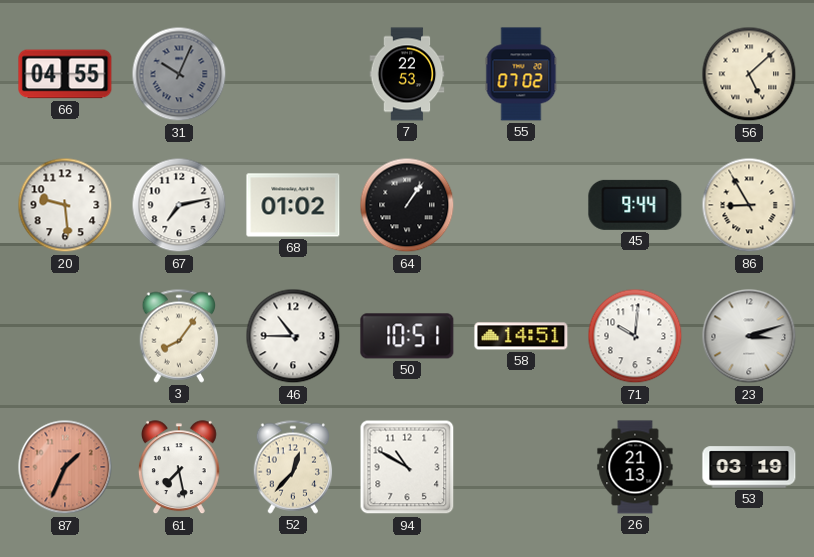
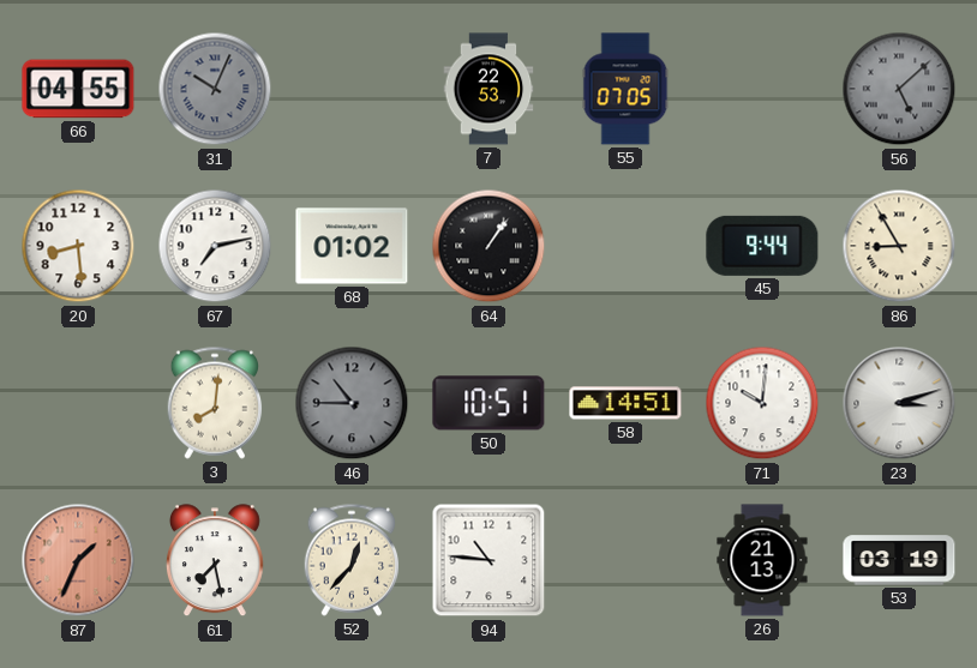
55: 07:02 -> 07:05
56 dial: cream -> grey
20: 9:29 -> 8:29
3: 8:06 -> 8:01
46 dial: white -> grey
94: 10:50 -> 10:46
